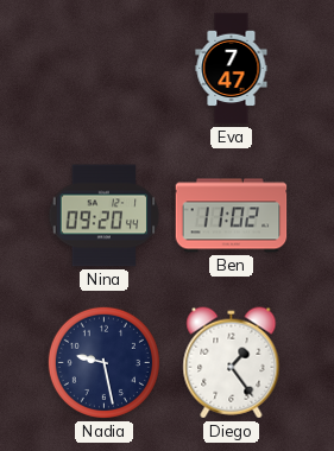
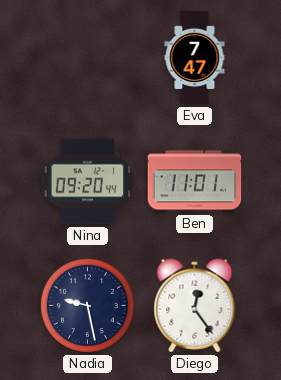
Ben: 11:02 -> 11:01
Diego: 1:24 -> 12:24
